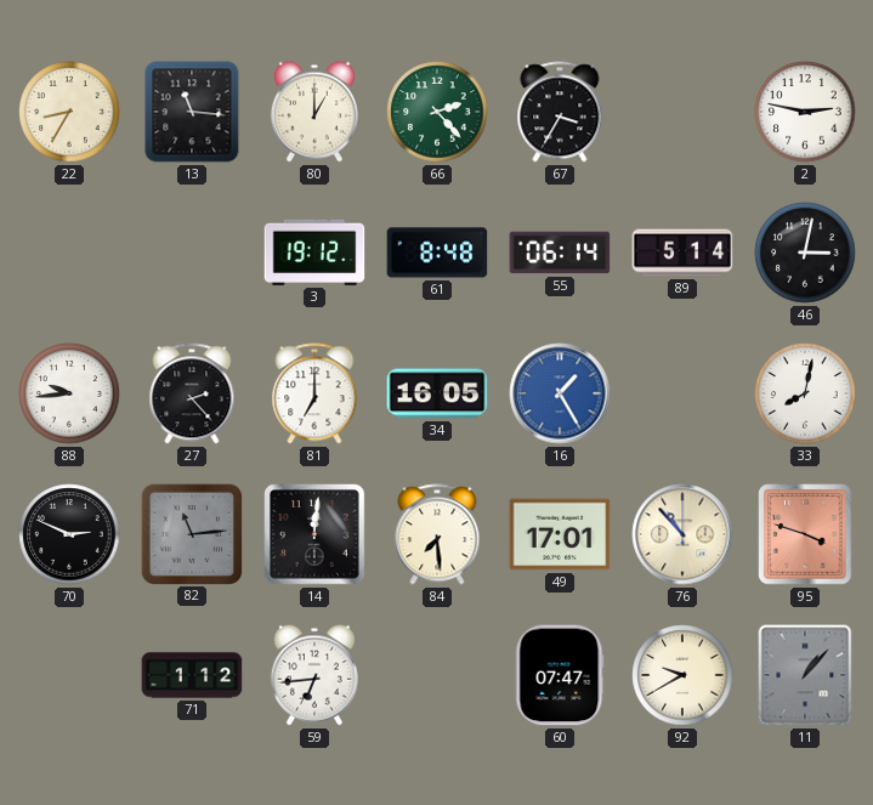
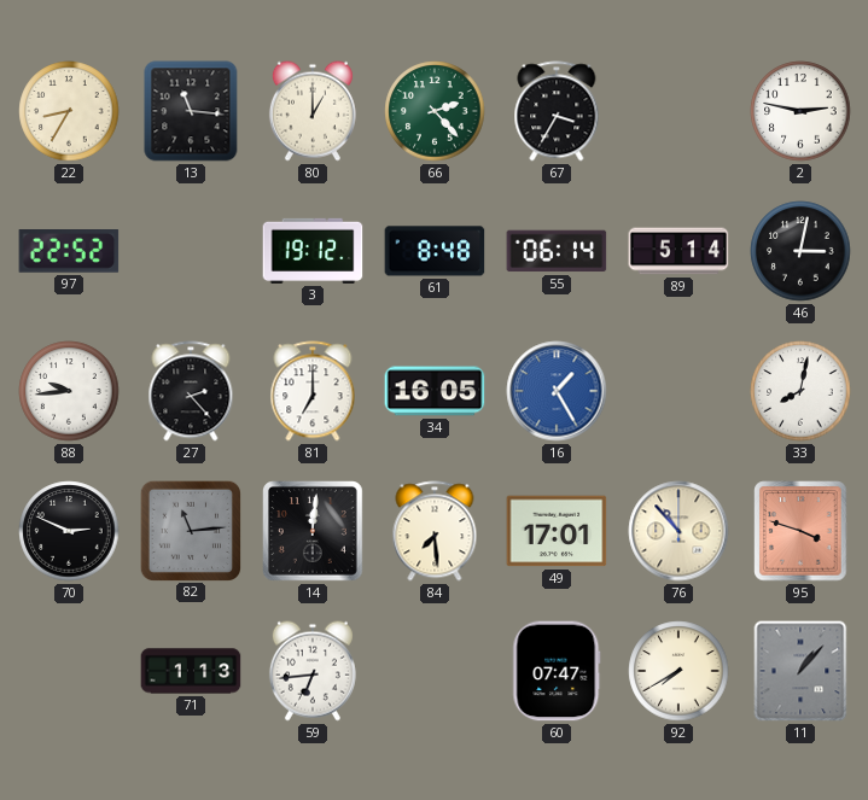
97: none -> 22:52
71: 1:12 -> 1:13
92: 9:40 -> 7:40
